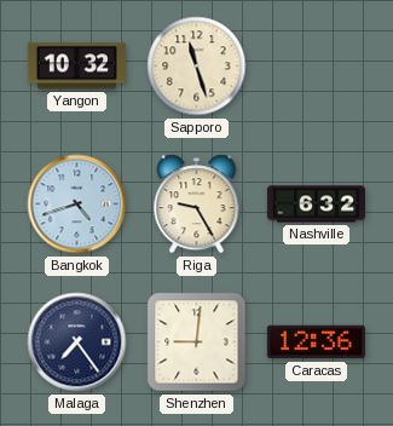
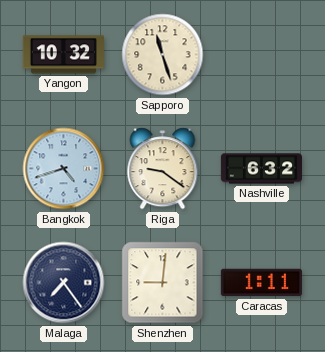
Riga: 9:25 -> 9:21
Caracas: 12:36 -> 1:11
